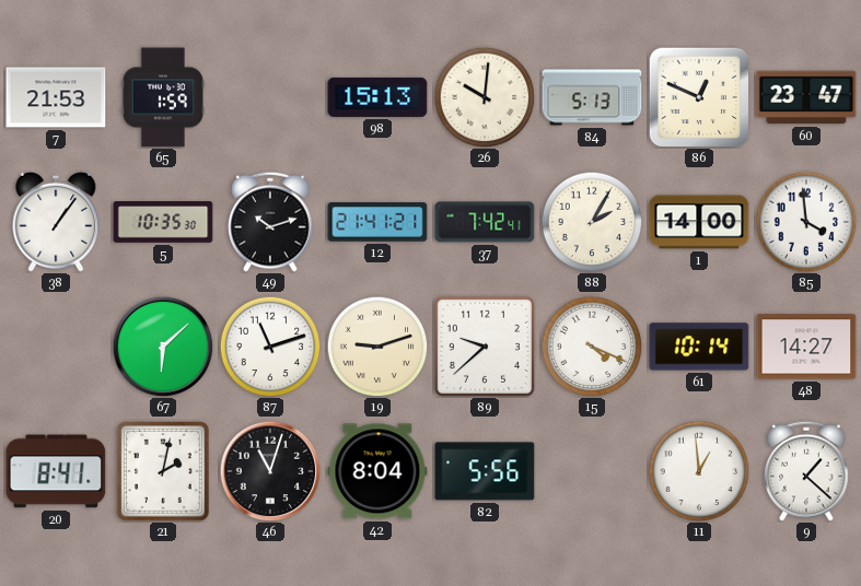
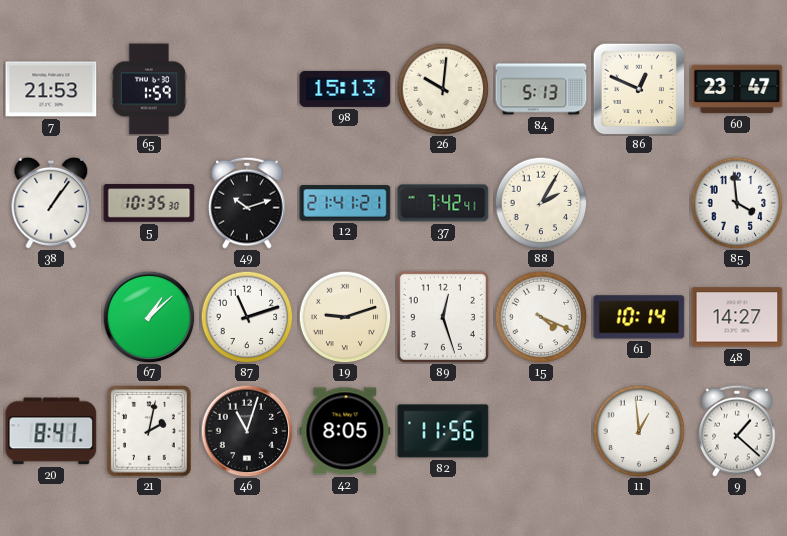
1: 14:00 -> none
67: 6:08 -> 1:08
89: 9:38 -> 12:27
42: 8:04 -> 8:05
82: 5:56 -> 11:56
